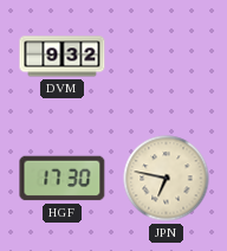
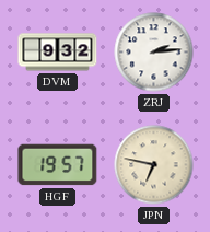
ZRJ: none -> 2:14
HGF: 17:30 -> 19:57
